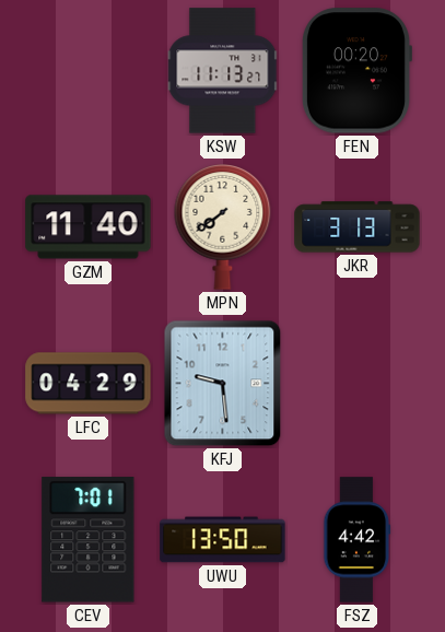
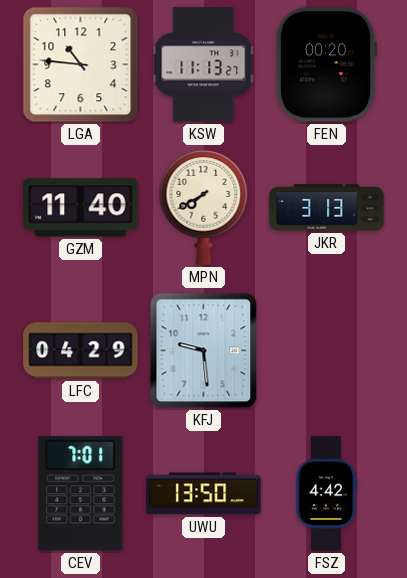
LGA: none -> 10:46
MPN: 7:39 -> 7:40
